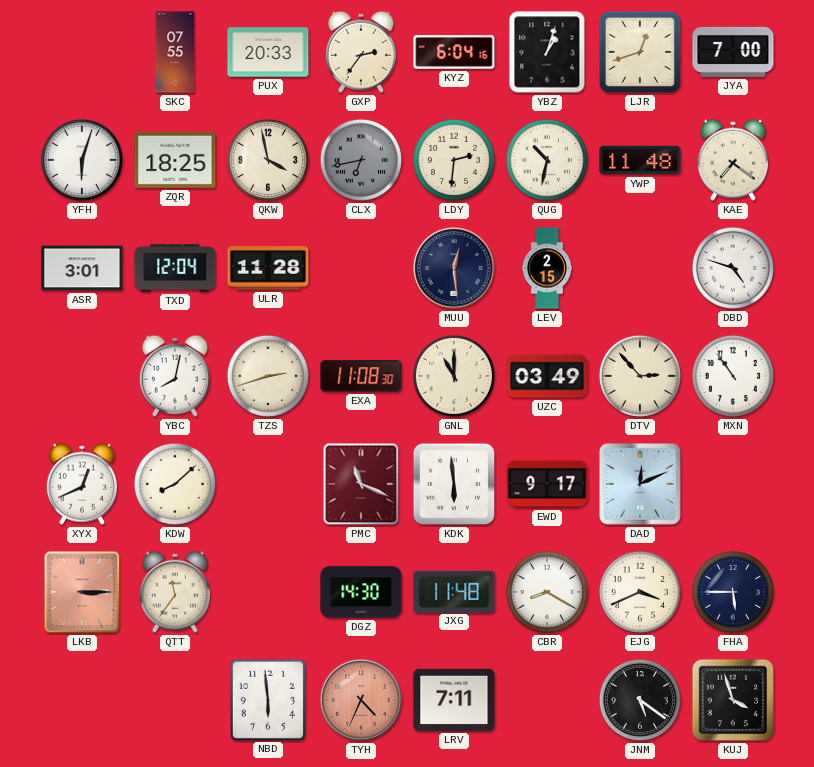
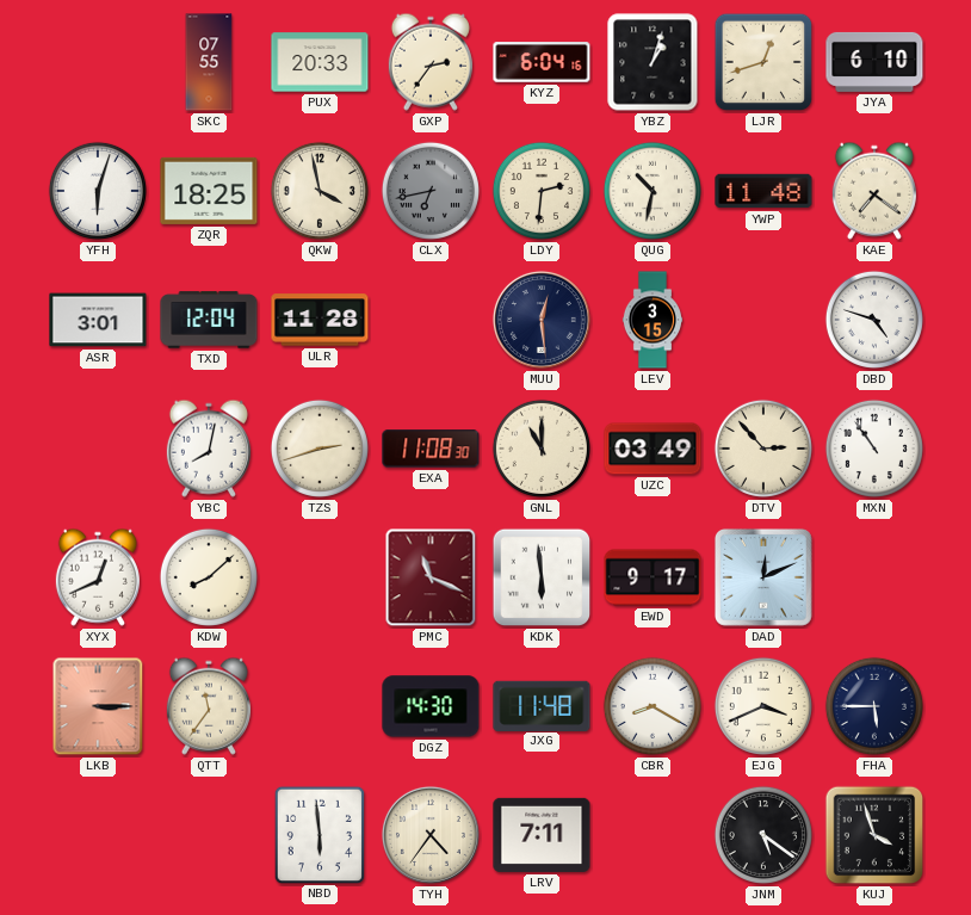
JYA: 7:00 -> 6:10
LEV: 2:15 -> 3:15
TYH: 4:34 -> 4:36
TYH dial: salmon -> cream
